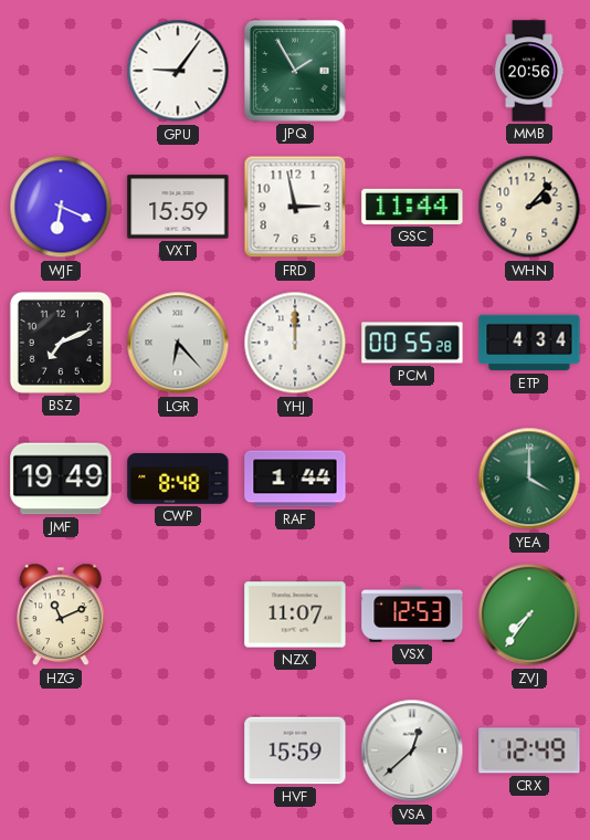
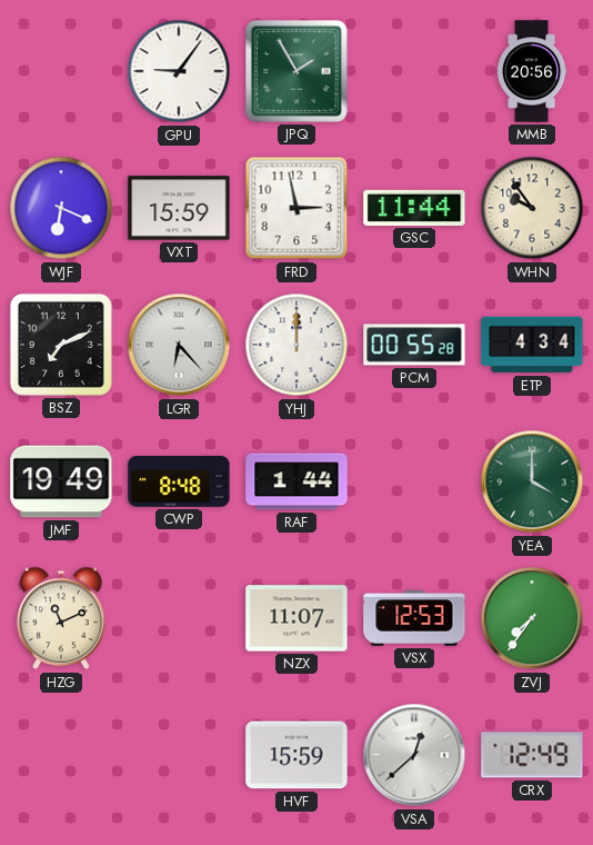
WHN: 2:07 -> 9:54
